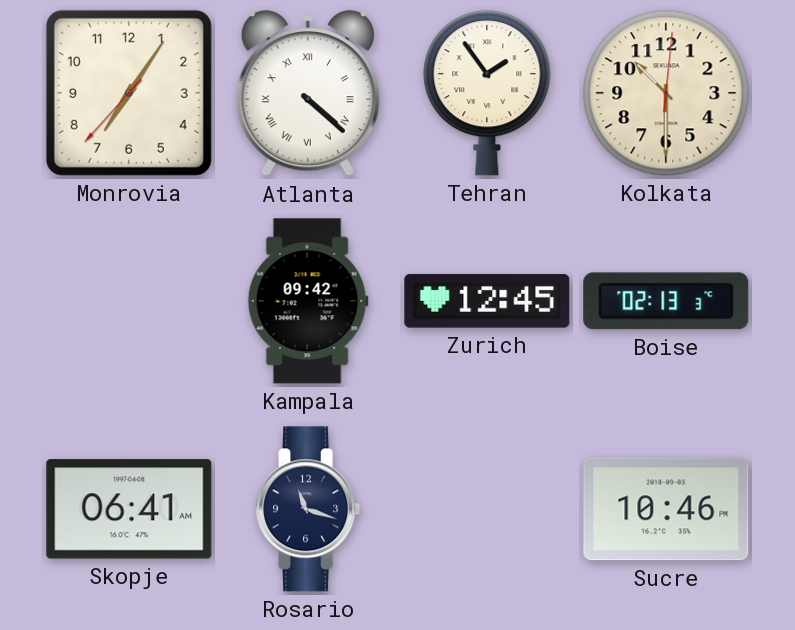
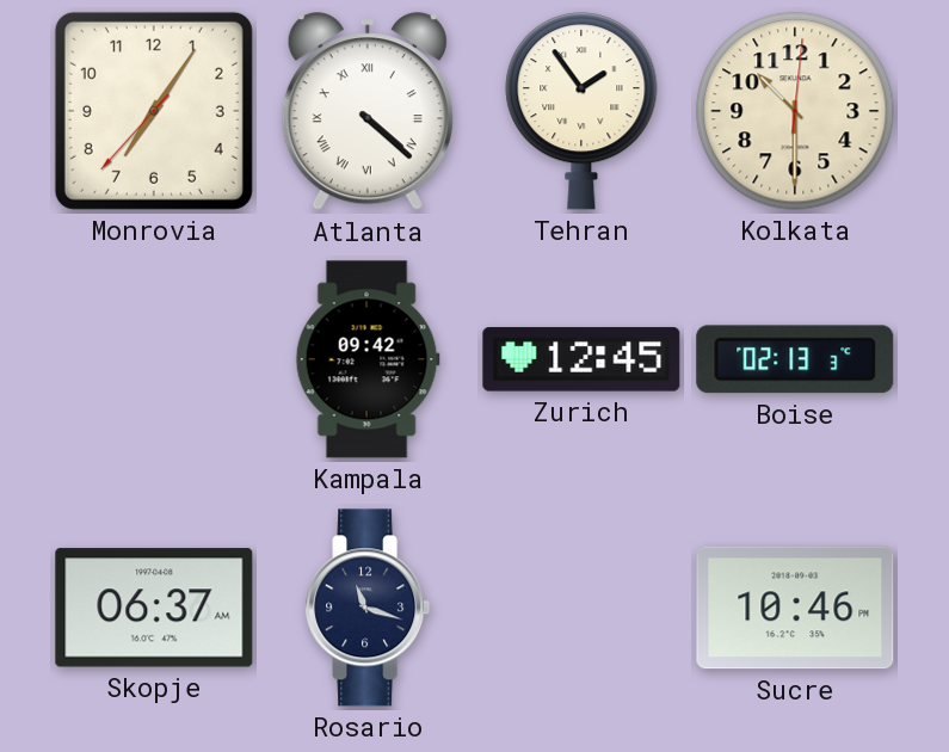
Skopje: 06:41 -> 06:37
